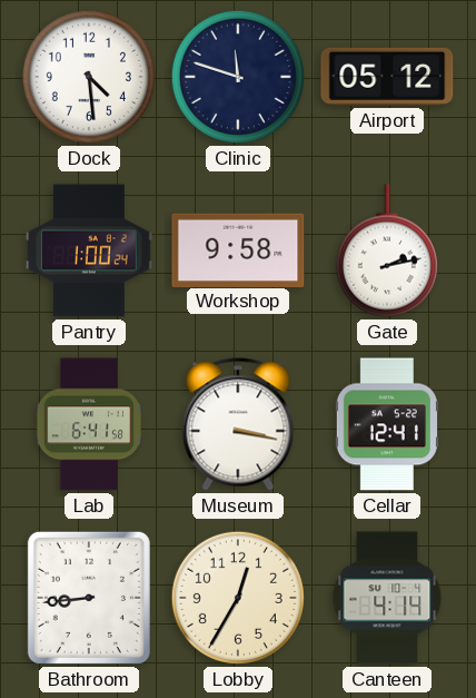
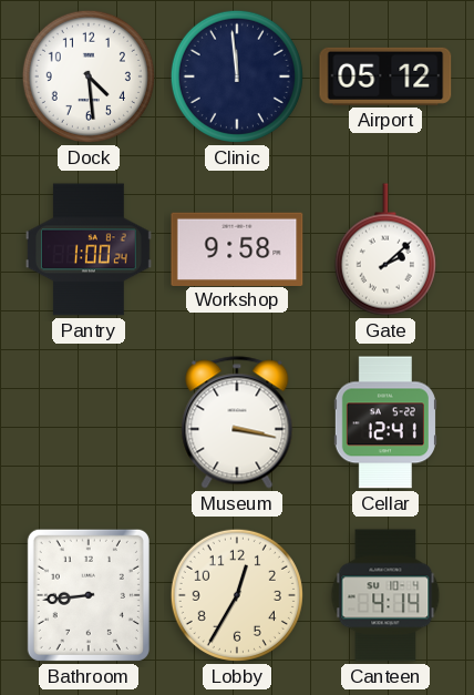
Clinic: 11:48 -> 11:59
Gate: 2:13 -> 2:08
Lab: 6:41 -> none
